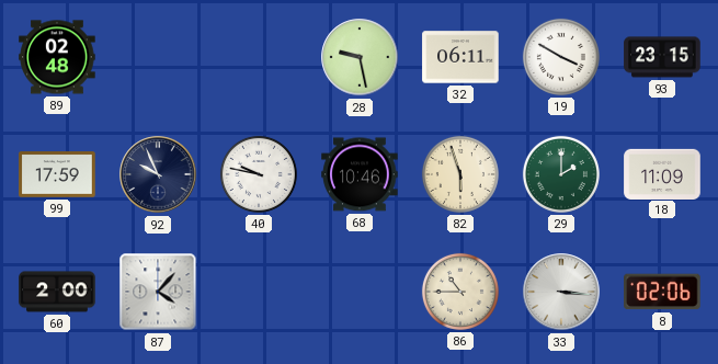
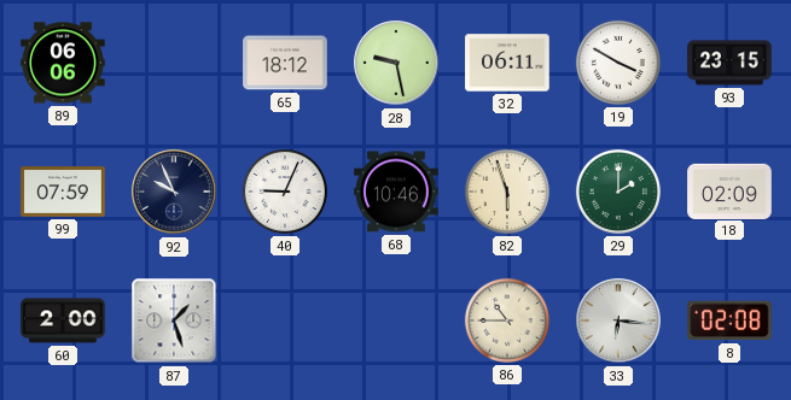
89: 02:48 -> 06:06
65: none -> 18:12
99: 17:59 -> 07:59
40: 9:47 -> 9:04
18: 11:09 -> 02:09
87: 4:07 -> 1:27
33: 3:16 -> 6:16
8: 02:06 -> 02:08
